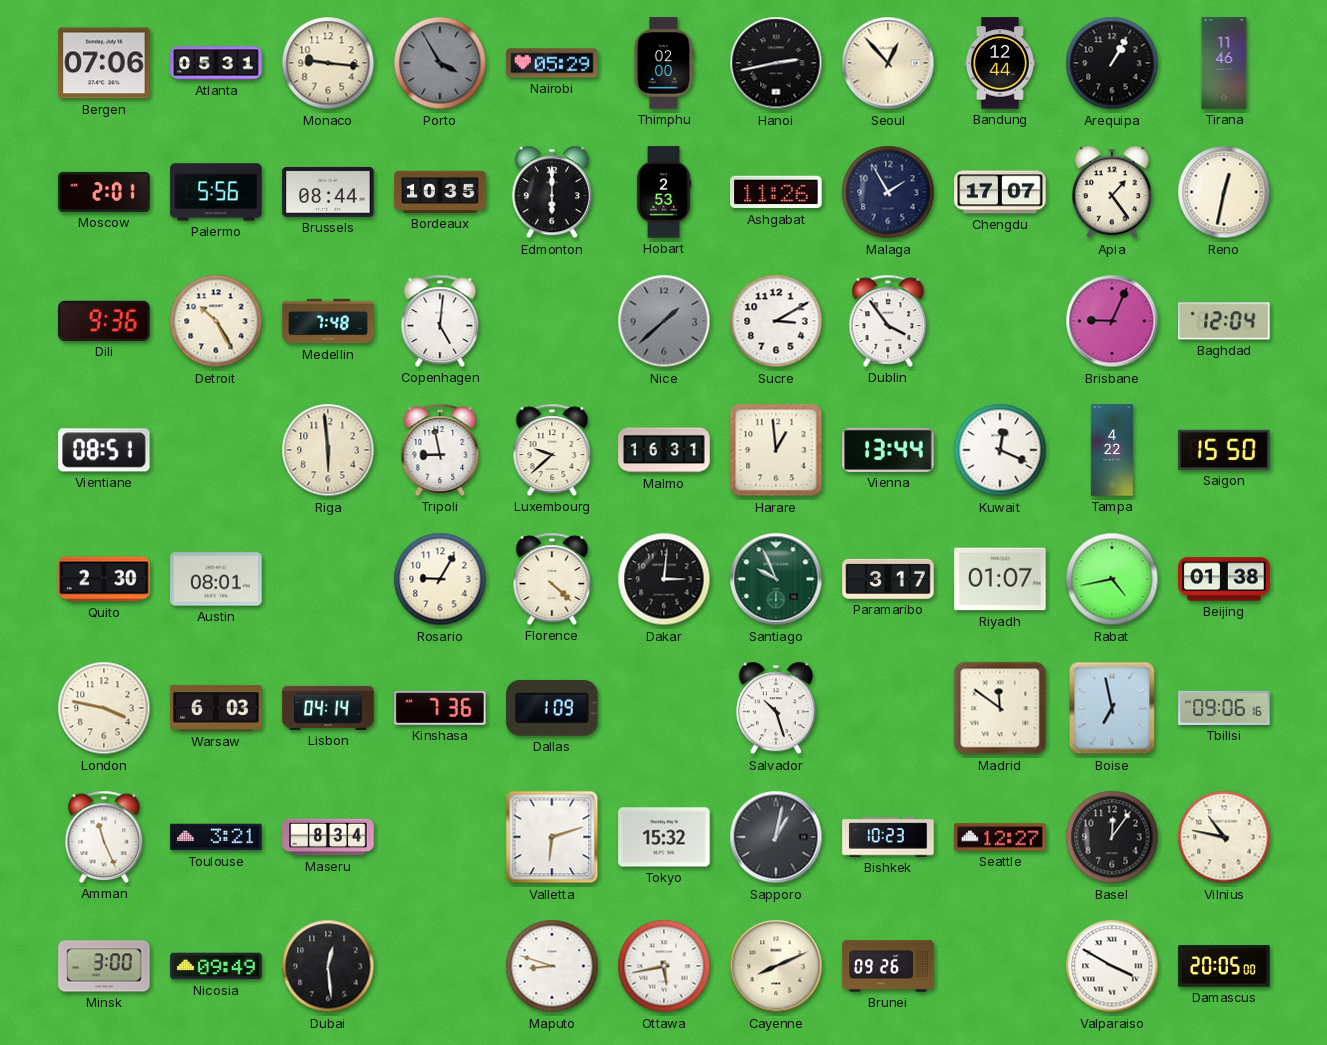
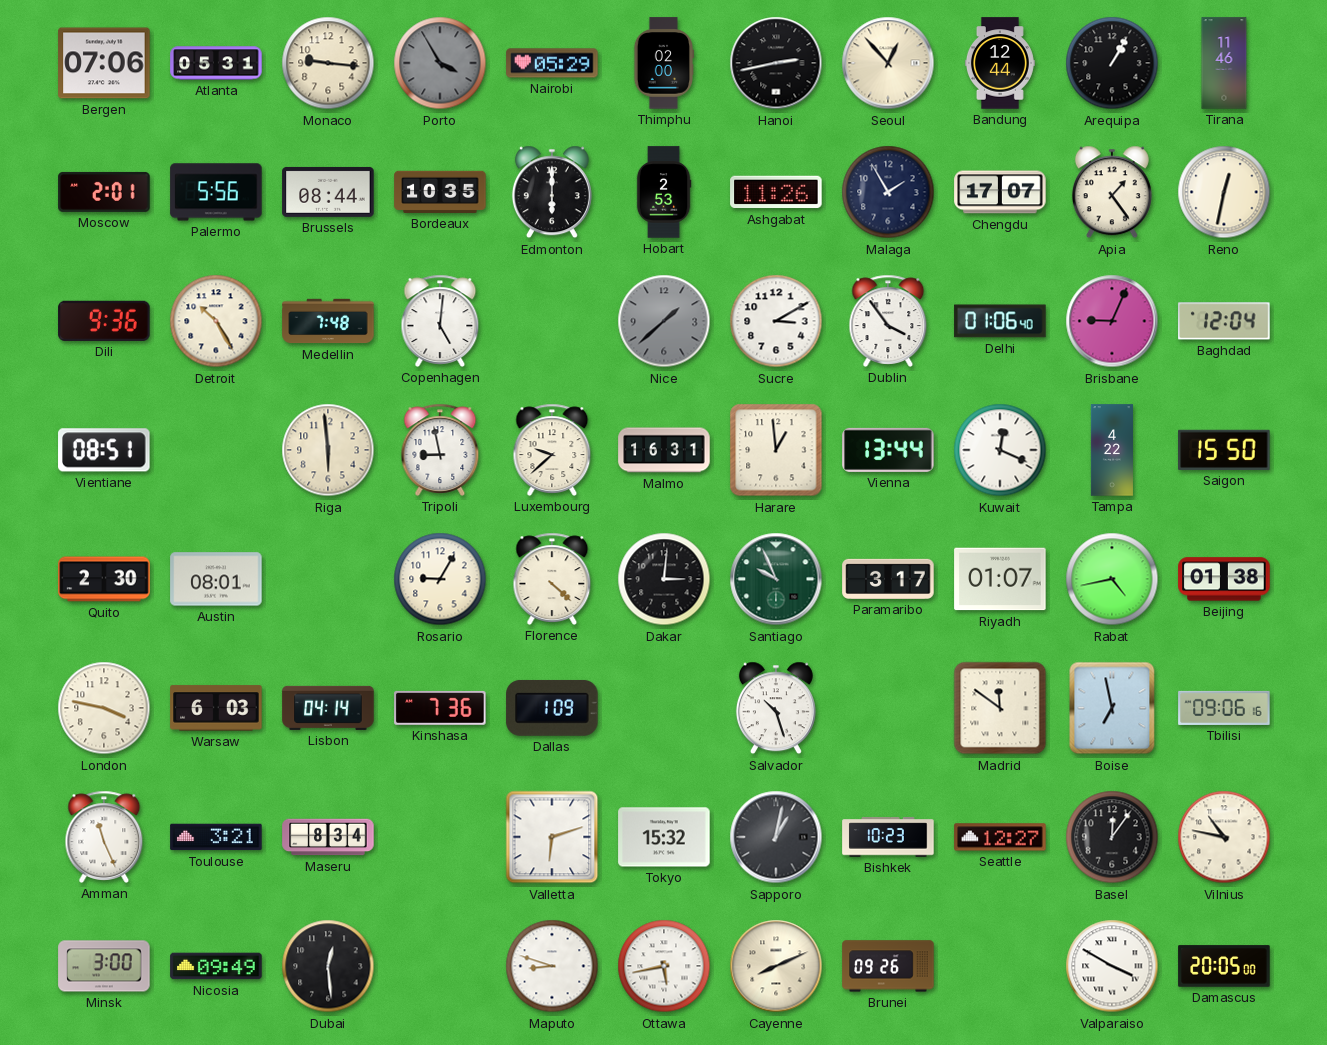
Delhi: none -> 01:06
